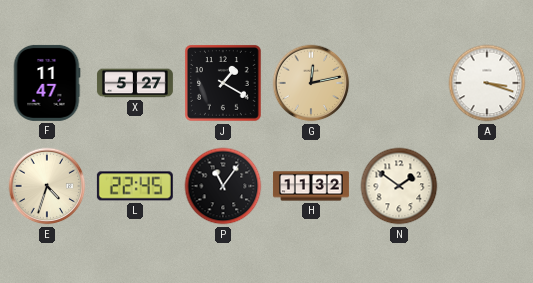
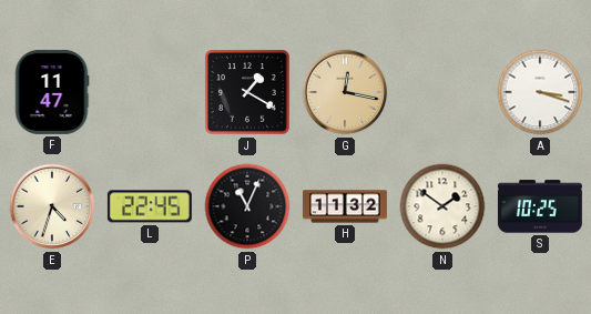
X: 5:27 -> none
G: 12:13 -> 12:17
P: 11:06 -> 11:04
S: none -> 10:25
